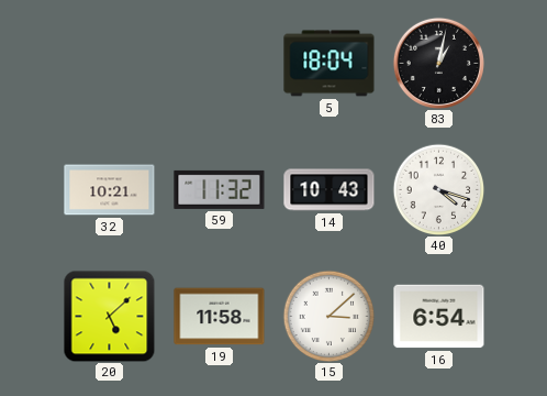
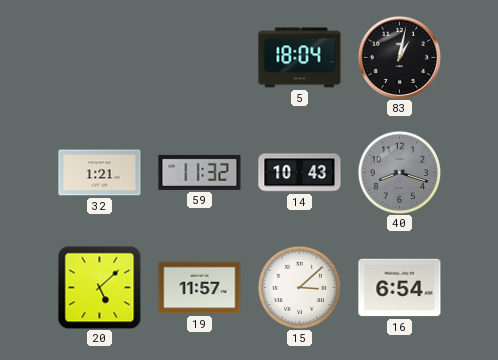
32: 10:21 -> 1:21
40: 4:18 -> 8:18
40 dial: white -> grey
19: 11:58 -> 11:57
